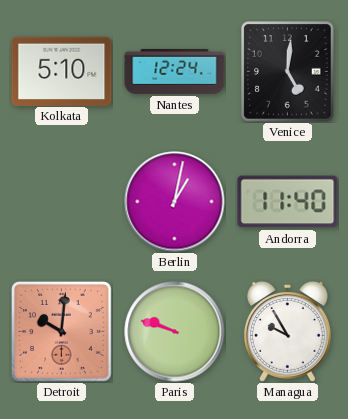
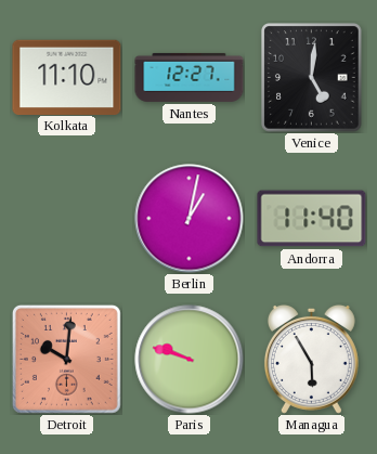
Kolkata: 5:10 -> 11:10
Nantes: 12:24 -> 12:27
Managua: 9:55 -> 5:55
